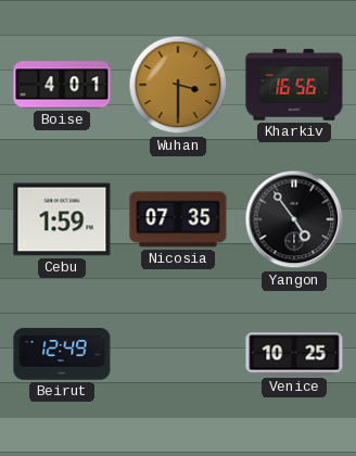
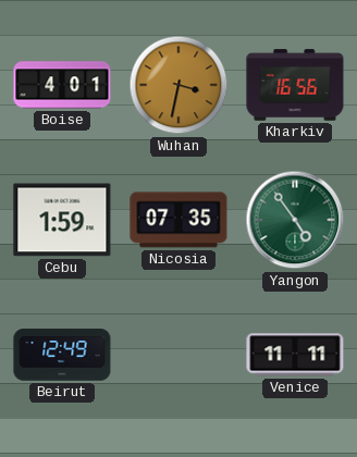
Wuhan: 3:30 -> 3:32
Yangon dial: black -> green
Venice: 10:25 -> 11:11
